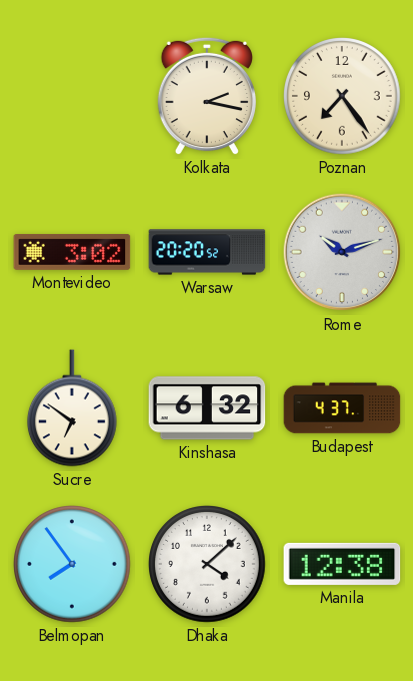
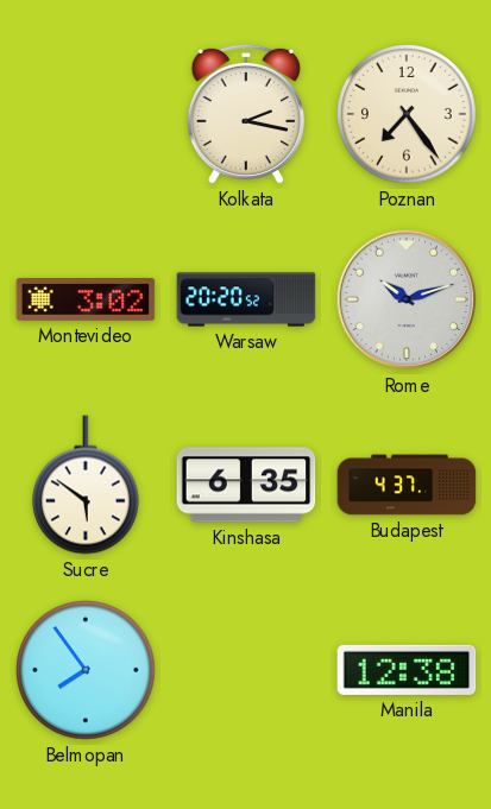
Sucre: 6:51 -> 5:51
Kinshasa: 6:32 -> 6:35
Dhaka: 4:08 -> none
